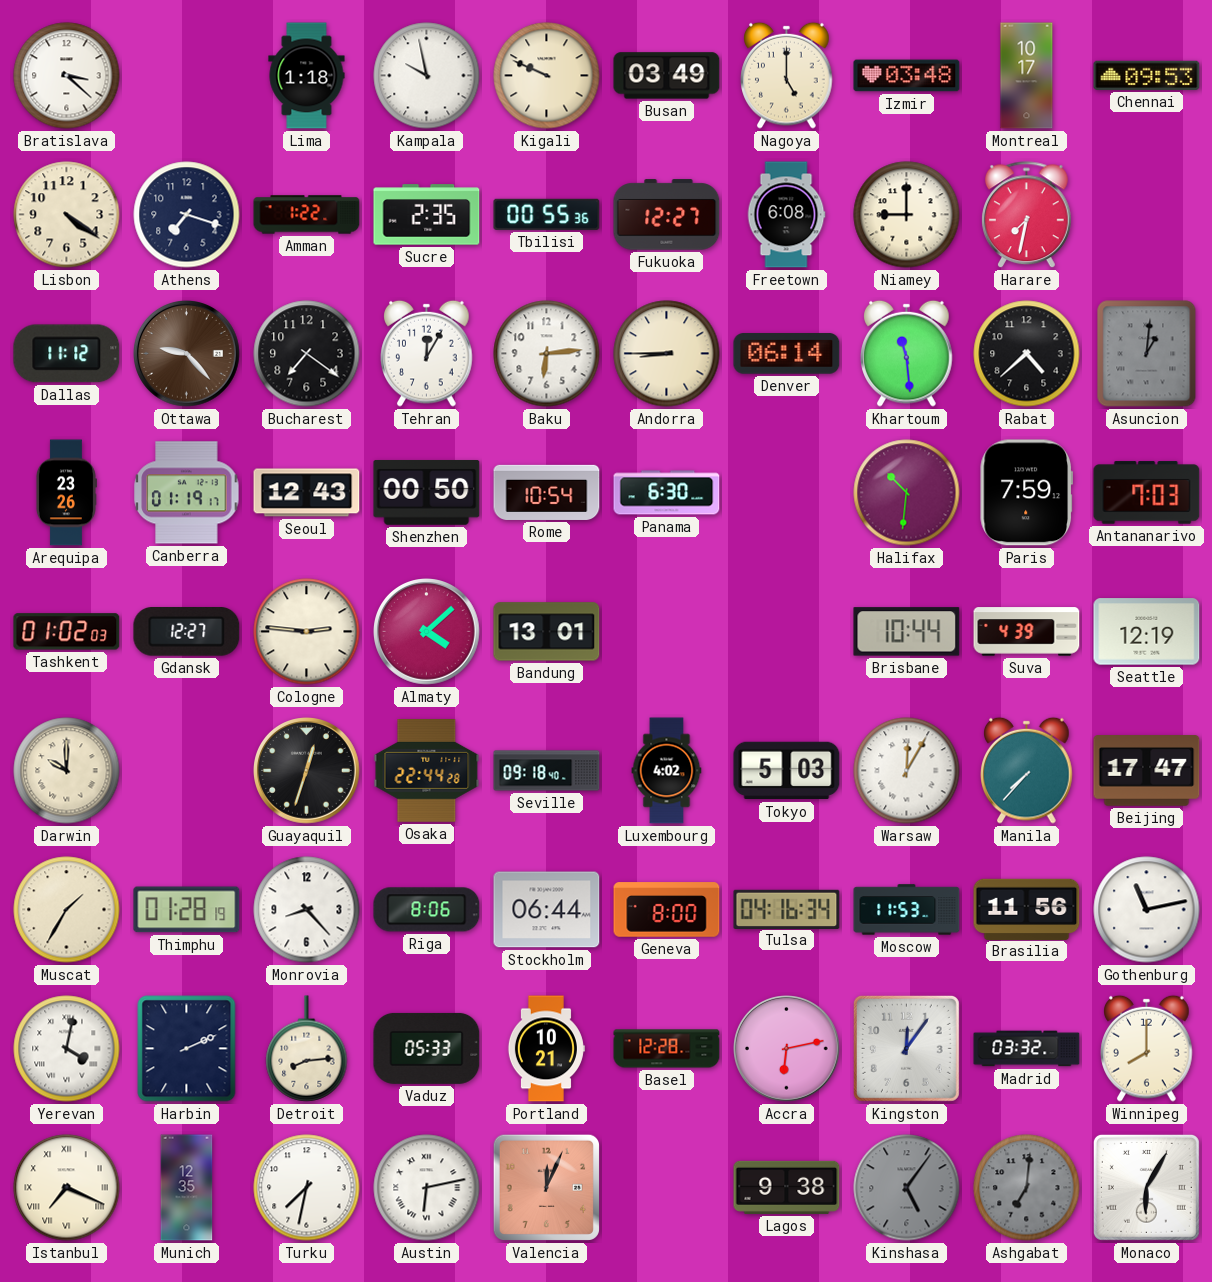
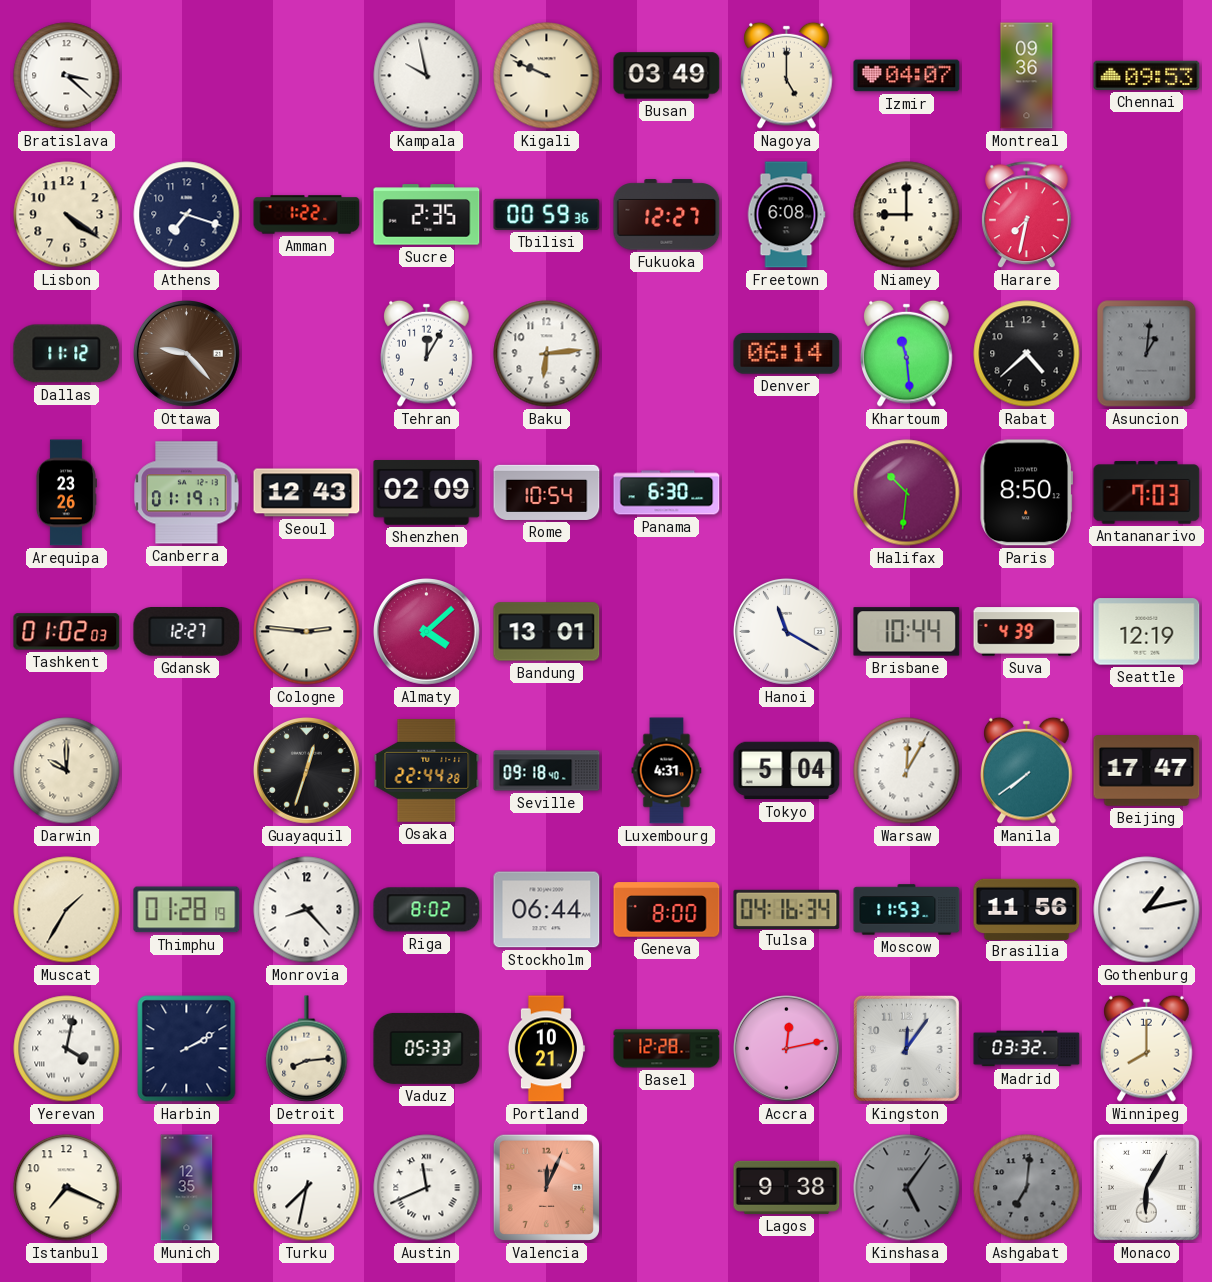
Lima: 1:18 -> none
Izmir: 03:48 -> 04:07
Montreal: 10:17 -> 09:36
Tbilisi: 00:55 -> 00:59
Bucharest: 7:21 -> none
Andorra: 8:45 -> none
Shenzhen: 00:50 -> 02:09
Paris: 7:59 -> 8:50
Hanoi: none -> 11:20
Luxembourg: 4:02 -> 4:31
Tokyo: 5:03 -> 5:04
Manila: 7:37 -> 7:39
Riga: 8:06 -> 8:02
Gothenburg: 11:13 -> 1:13
Harbin: 2:11 -> 2:10
Accra: 6:13 -> 12:13
Istanbul numerals: Roman -> Arabic
Austin: 6:13 -> 11:41
